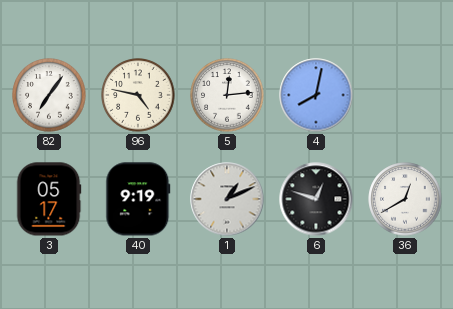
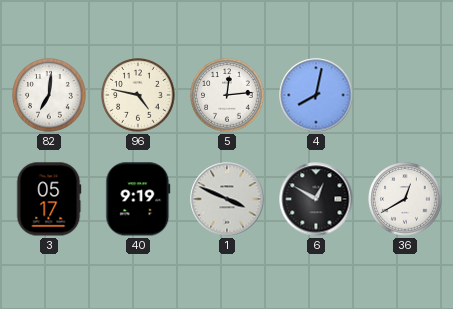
82: 7:06 -> 7:01
1: 1:11 -> 3:49
6: 12:48 -> 12:50
